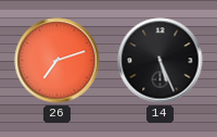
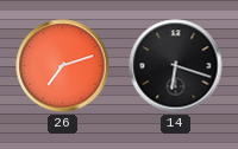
14: 5:26 -> 6:18
